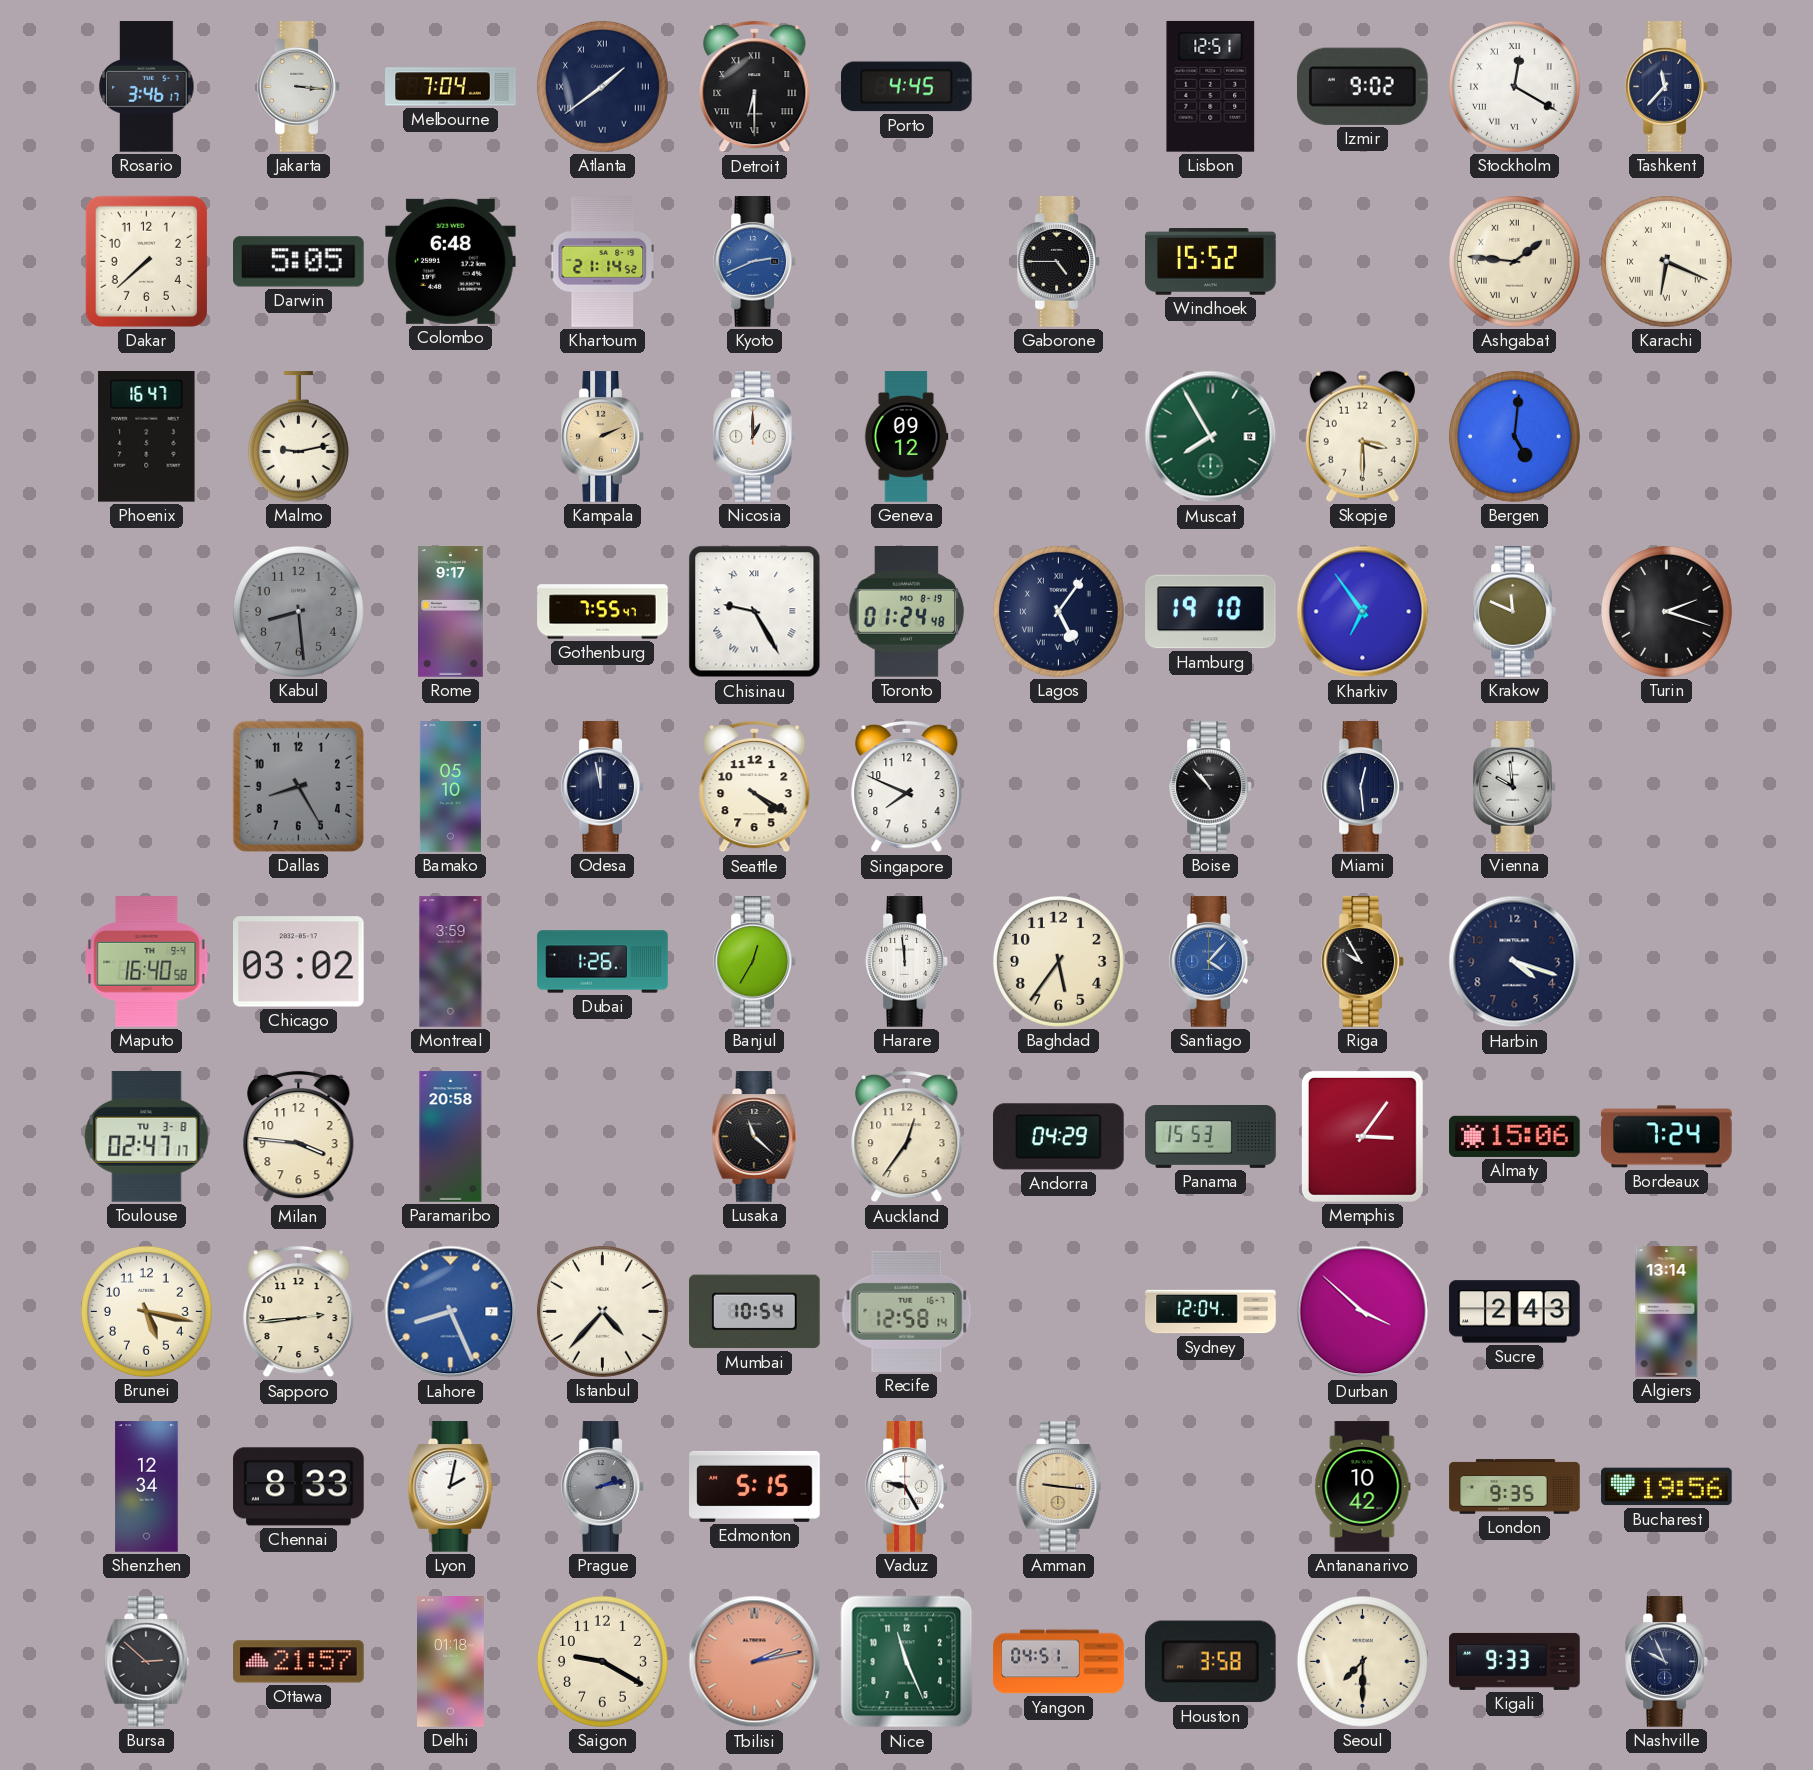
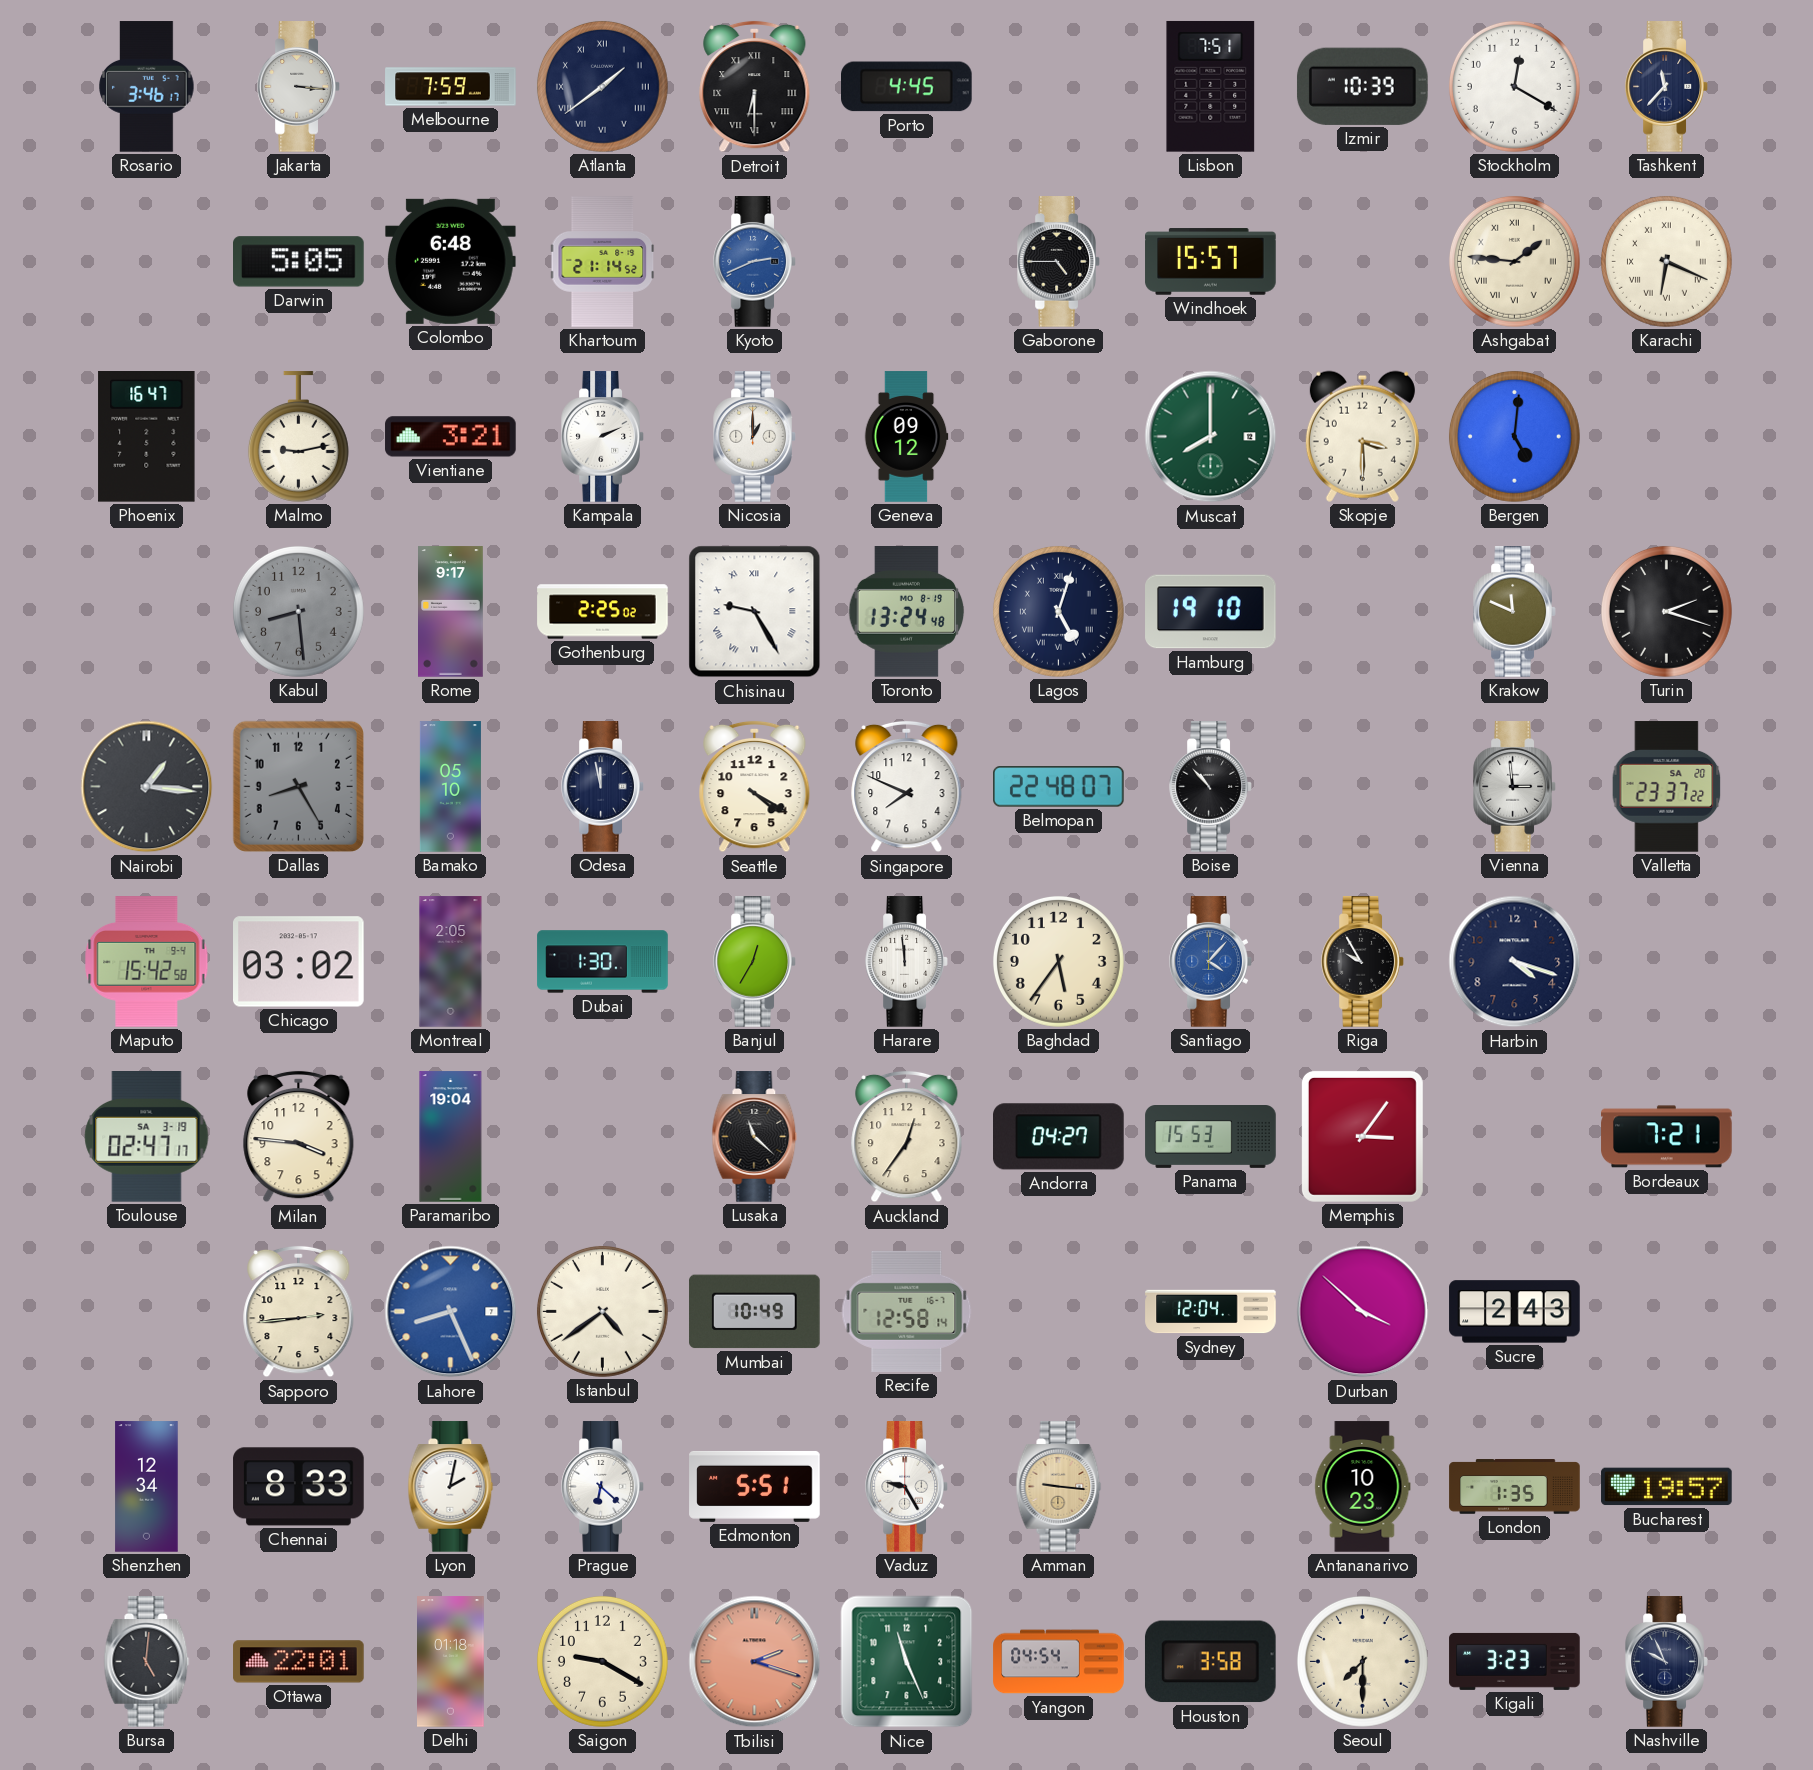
Melbourne: 7:04 -> 7:59
Lisbon: 12:51 -> 7:51
Izmir: 9:02 -> 10:39
Stockholm numerals: Roman -> Arabic
Dakar: 7:38 -> none
Windhoek: 15:52 -> 15:57
Vientiane: none -> 3:21
Kampala dial: champagne -> white
Muscat: 7:55 -> 8:00
Gothenburg: 7:55 -> 2:25
Toronto: 01:24 -> 13:24
Lagos: 5:06 -> 5:03
Kharkiv: 6:54 -> none
Nairobi: none -> 1:16
Belmopan: none -> 22:48
Miami: 12:29 -> none
Vienna: 9:59 -> 2:59
Valletta: none -> 23:37
Maputo: 16:40 -> 15:42
Montreal: 3:59 -> 2:05
Dubai: 1:26 -> 1:30
Toulouse date: TU 3-8 -> SA 3-19
Paramaribo: 20:58 -> 19:04
Andorra: 04:29 -> 04:27
Almaty: 15:06 -> none
Bordeaux: 7:24 -> 7:21
Brunei: 5:17 -> none
Istanbul: 4:37 -> 4:39
Mumbai: 10:54 -> 10:49
Algiers: 13:14 -> none
Prague: 2:13 -> 6:22
Prague dial: grey -> white
Edmonton: 5:15 -> 5:51
Antananarivo: 10:42 -> 10:23
London: 9:35 -> 1:35
Bucharest: 19:56 -> 19:57
Bursa: 2:52 -> 5:01
Ottawa: 21:57 -> 22:01
Tbilisi: 2:13 -> 2:18
Yangon: 04:51 -> 04:54
Kigali: 9:33 -> 3:23
